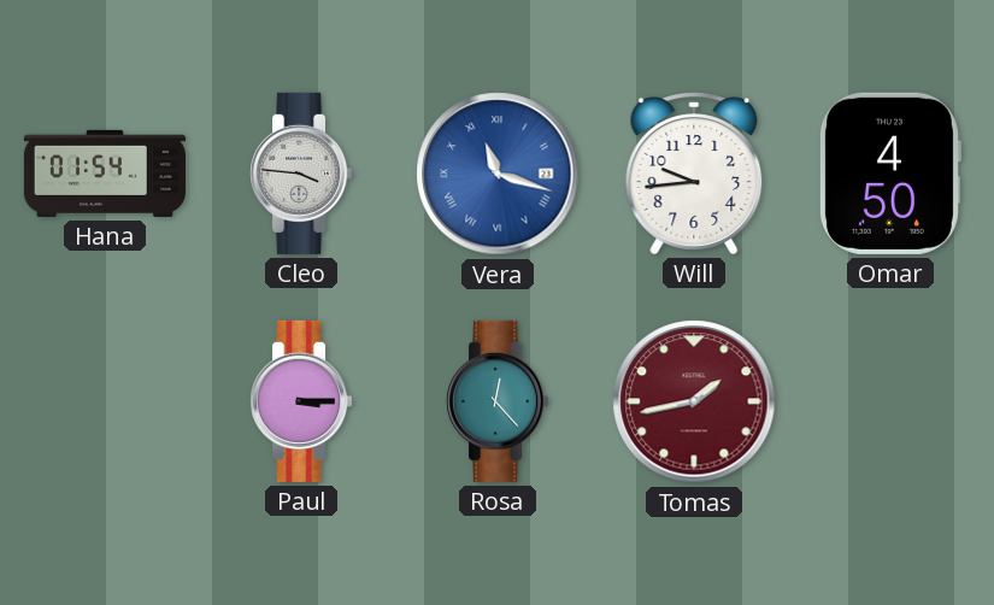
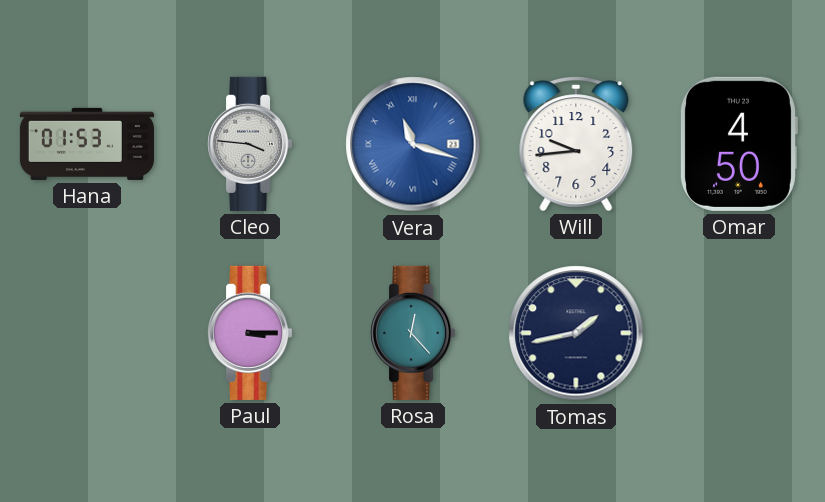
Hana: 01:54 -> 01:53
Tomas dial: burgundy -> navy
